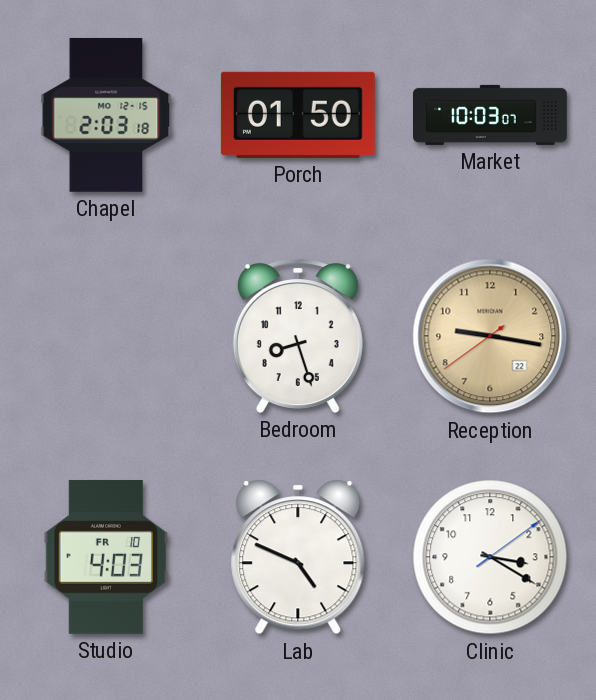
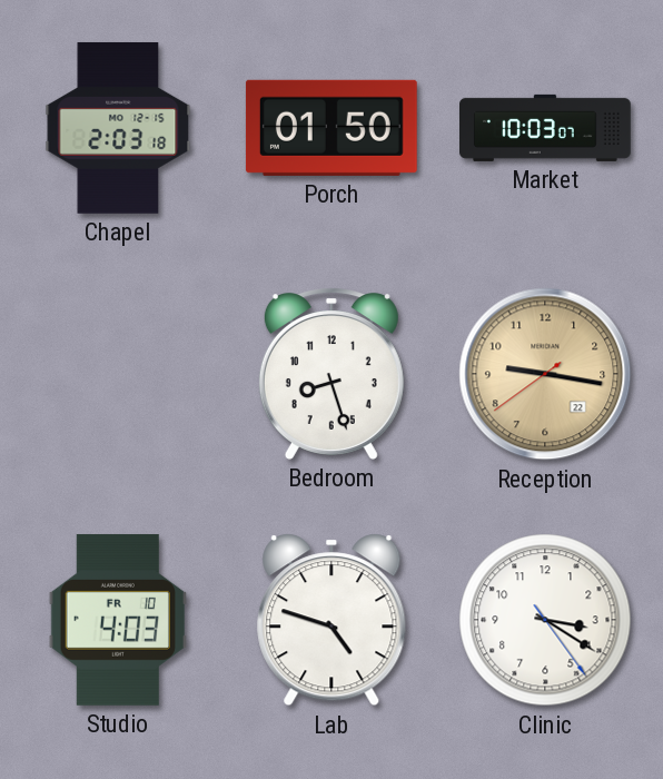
Lab: 4:49 -> 4:48
Clinic: 3:20:09 -> 3:20:24
